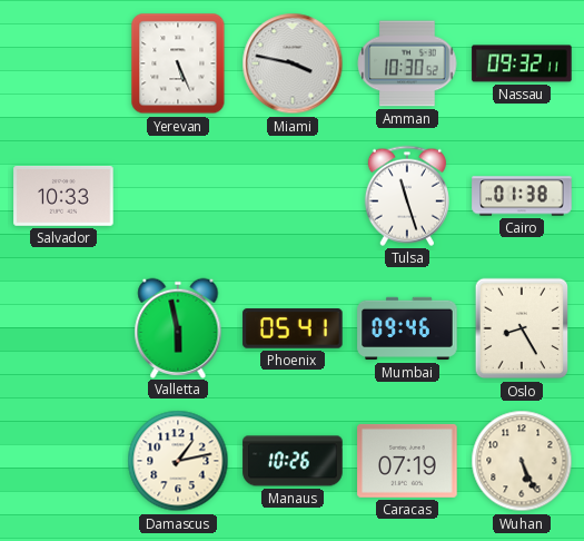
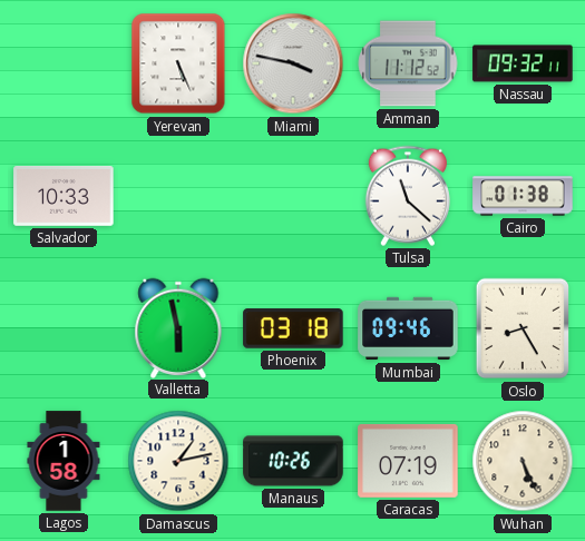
Amman: 10:30 -> 11:12
Tulsa: 11:27 -> 11:22
Phoenix: 05:41 -> 03:18
Lagos: none -> 1:58
